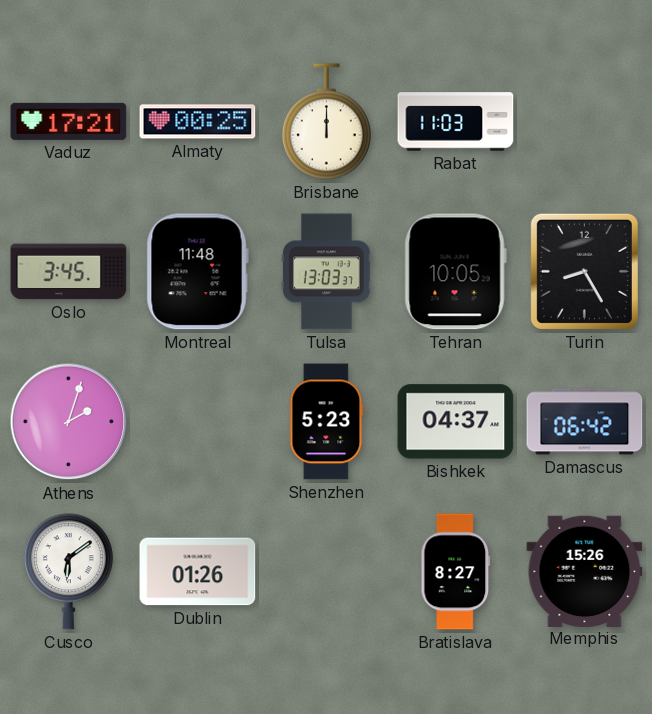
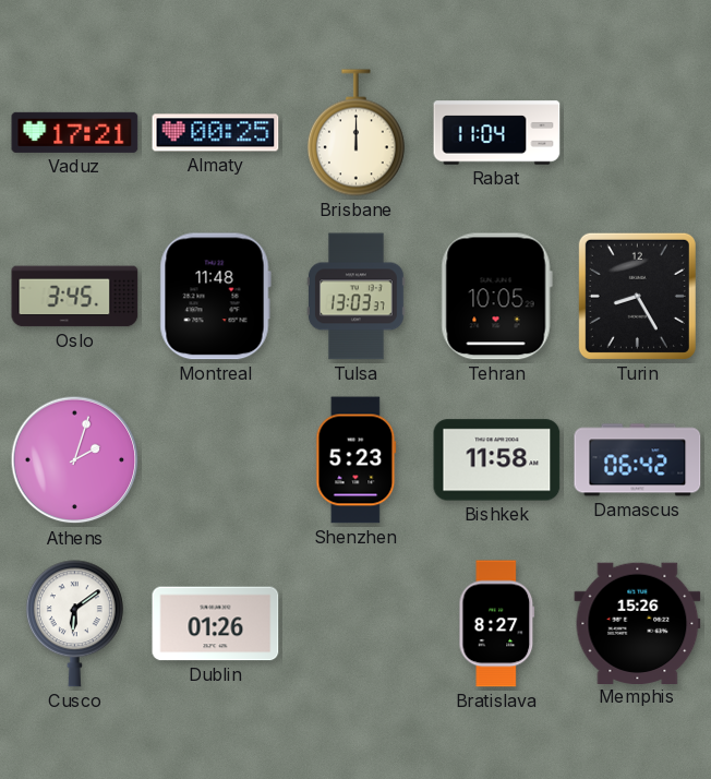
Rabat: 11:03 -> 11:04
Bishkek: 04:37 -> 11:58
